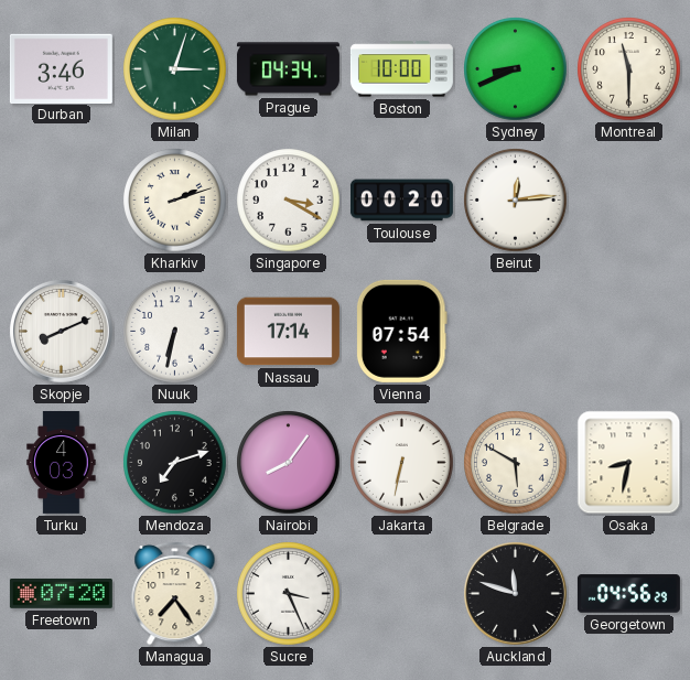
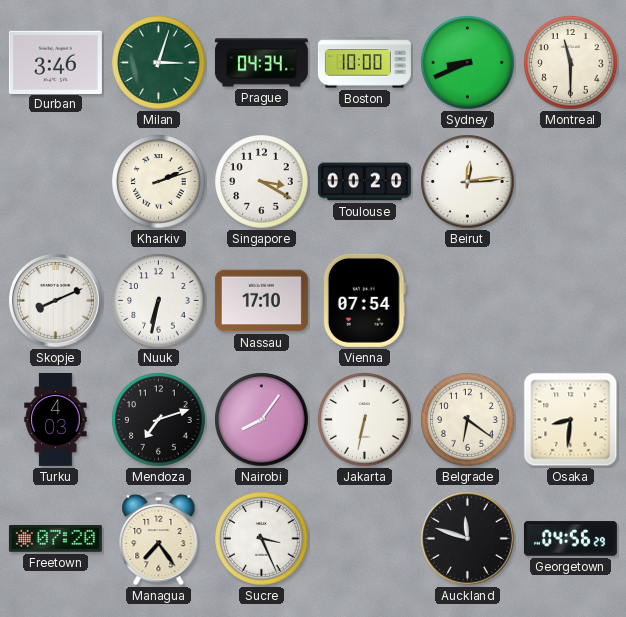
Nassau: 17:14 -> 17:10
Belgrade: 5:50 -> 6:21
Osaka: 8:32 -> 8:31
